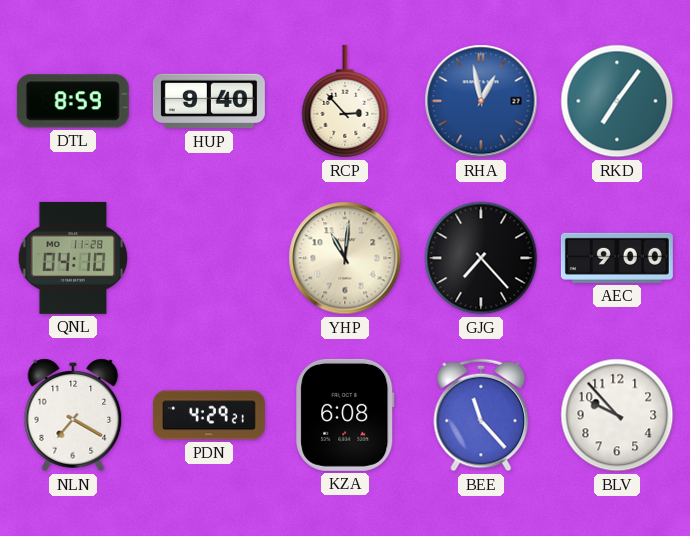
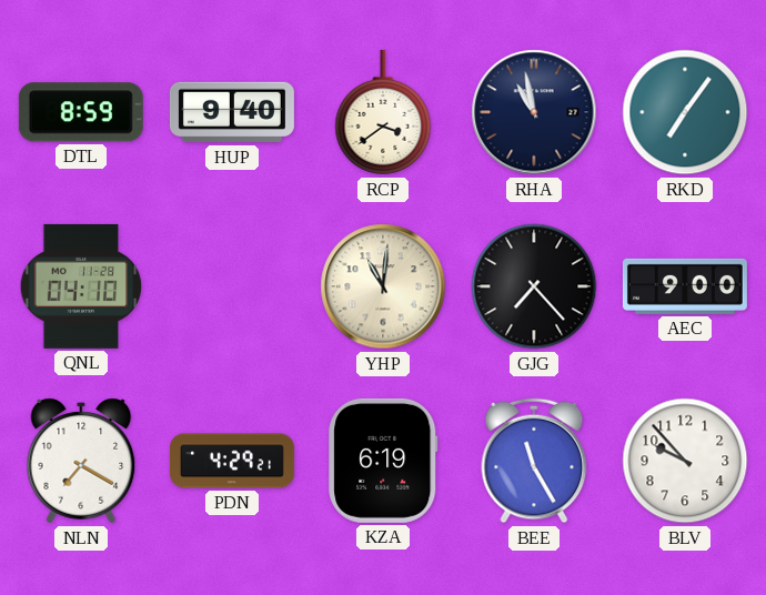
RCP: 2:53 -> 3:39
RHA: 12:58 -> 10:58
RHA dial: blue -> navy
KZA: 6:08 -> 6:19
BEE: 11:23 -> 11:25
